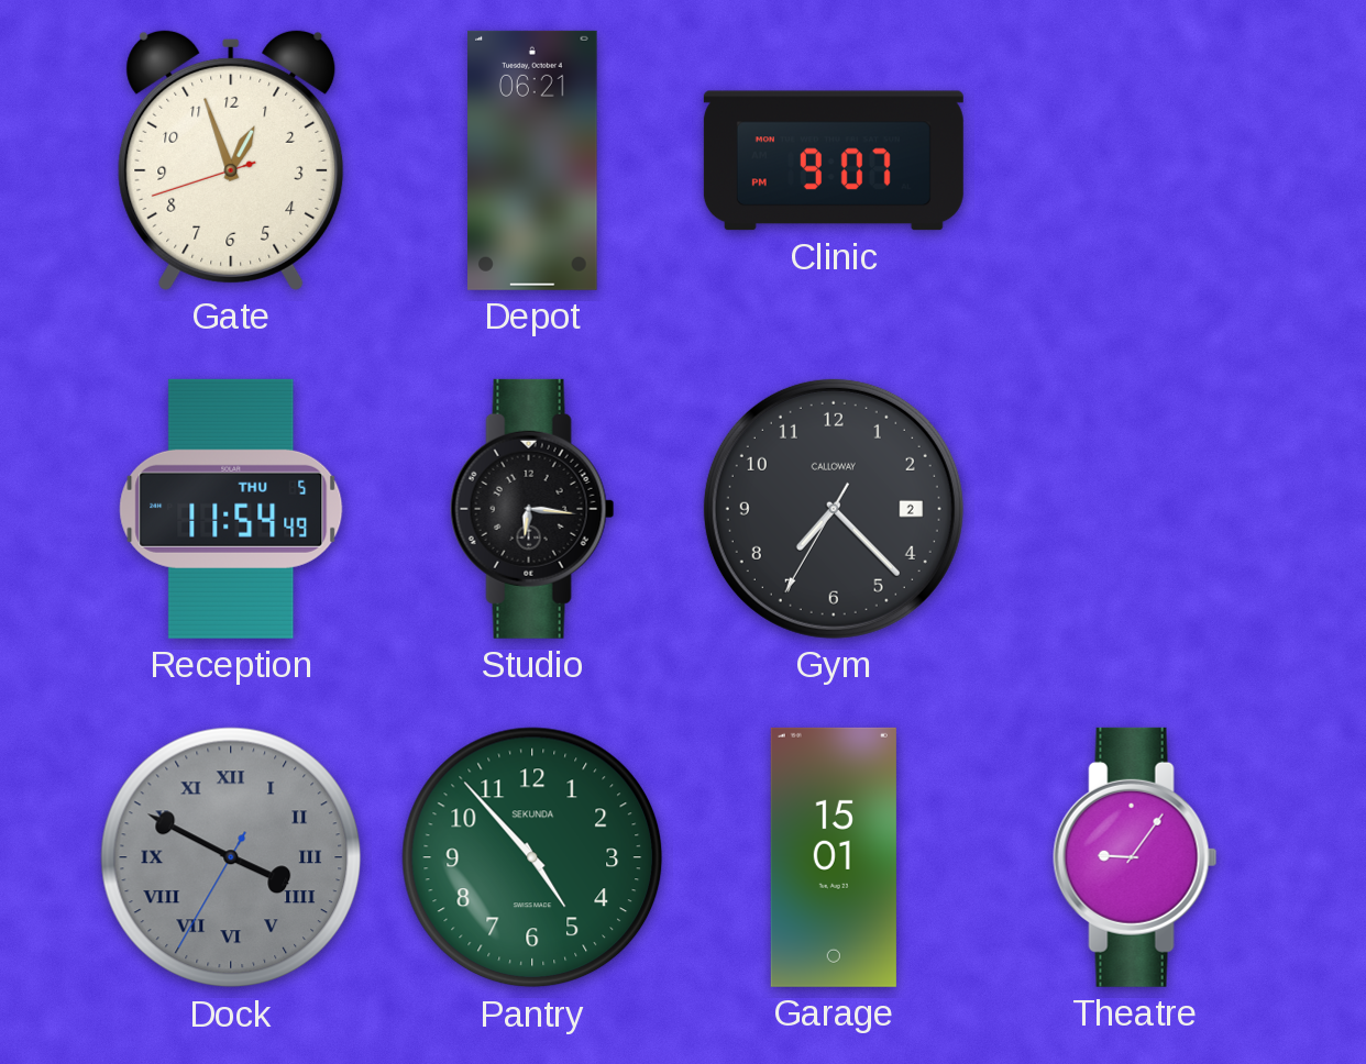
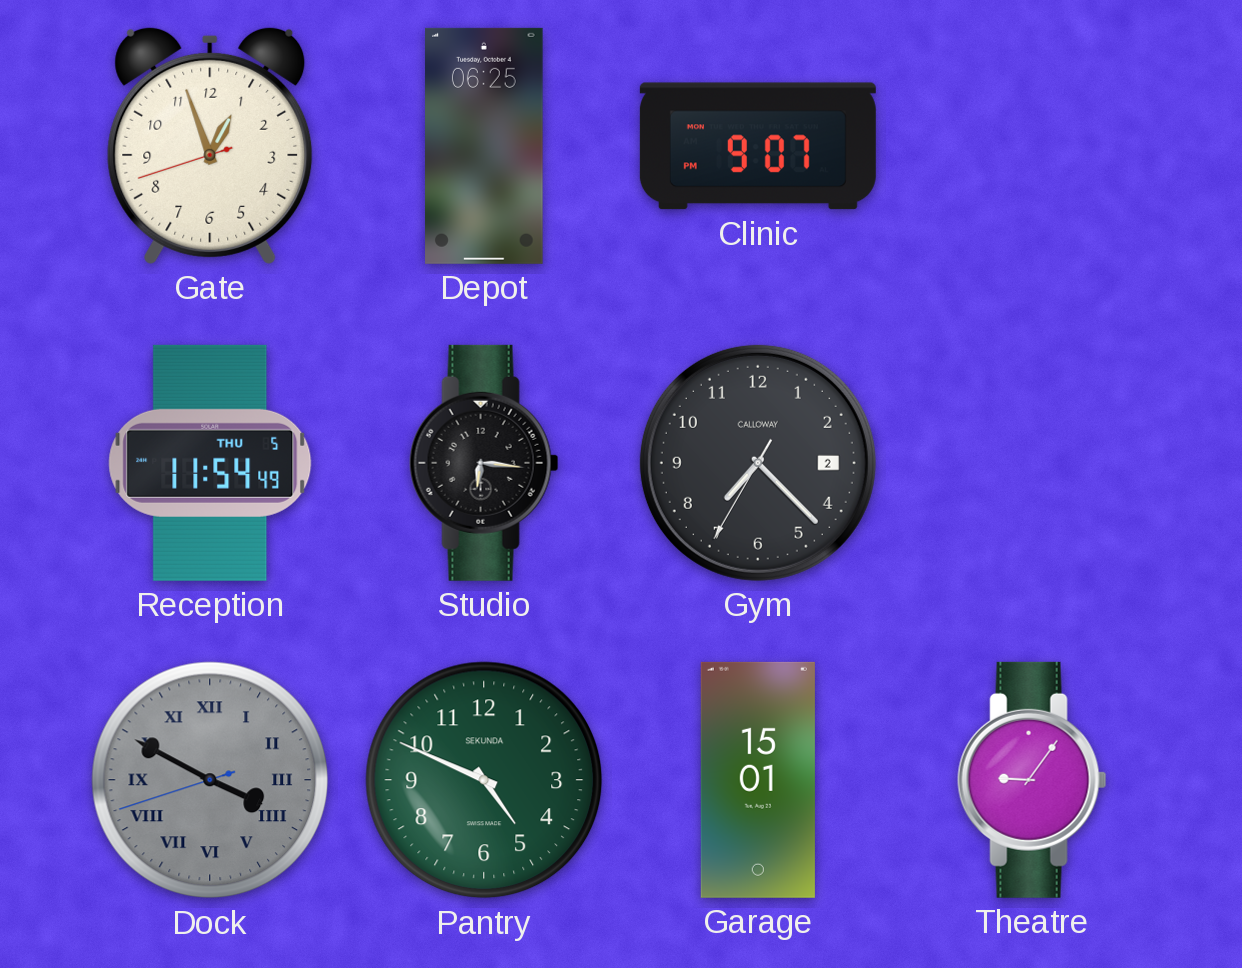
Depot: 06:21 -> 06:25
Dock: 3:49:35 -> 3:49:42
Pantry: 4:53 -> 4:49
